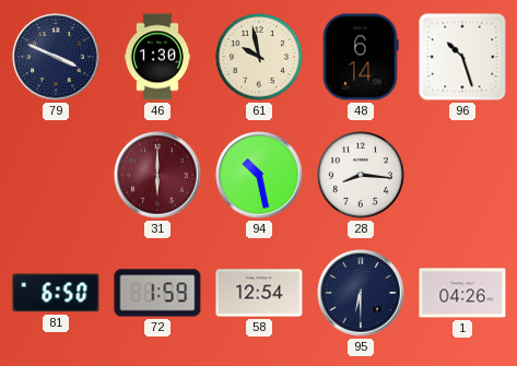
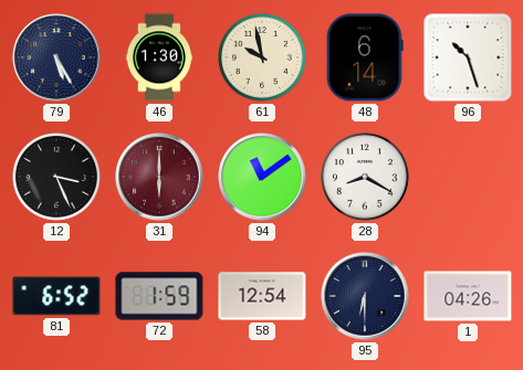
79: 3:49 -> 5:25
12: none -> 3:26
94: 10:28 -> 11:09
28: 8:16 -> 8:20
81: 6:50 -> 6:52
